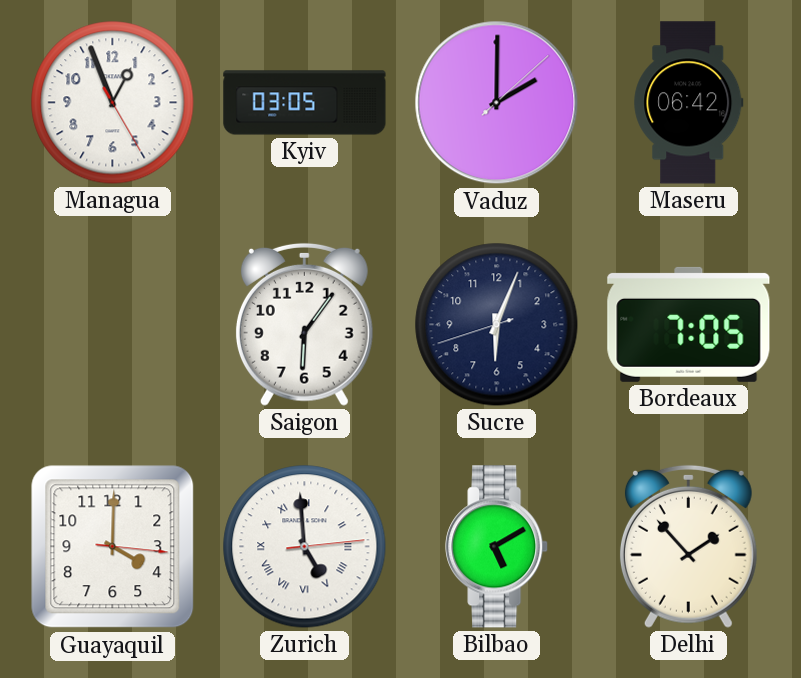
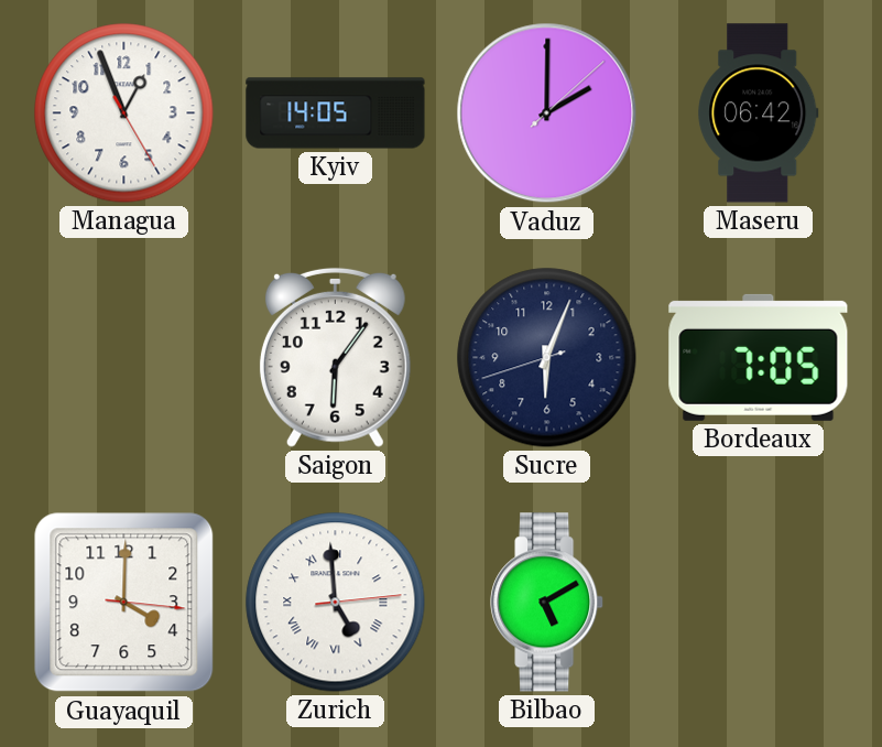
Kyiv: 03:05 -> 14:05
Delhi: 1:53 -> none
